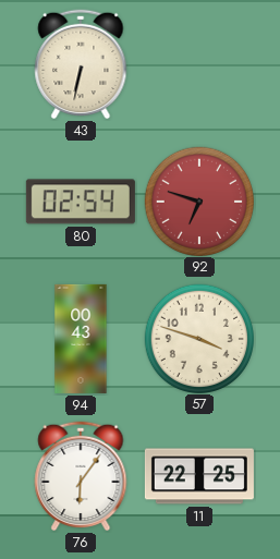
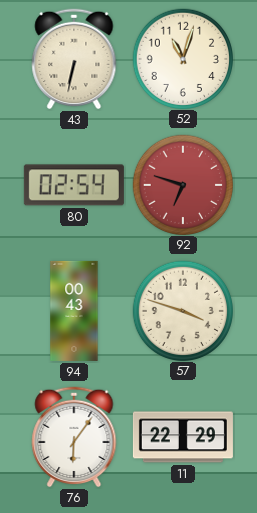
52: none -> 11:03
11: 22:25 -> 22:29
